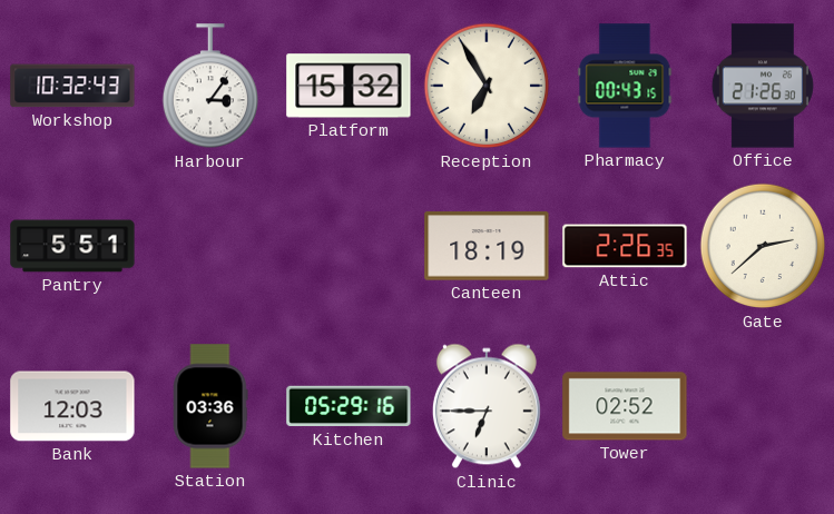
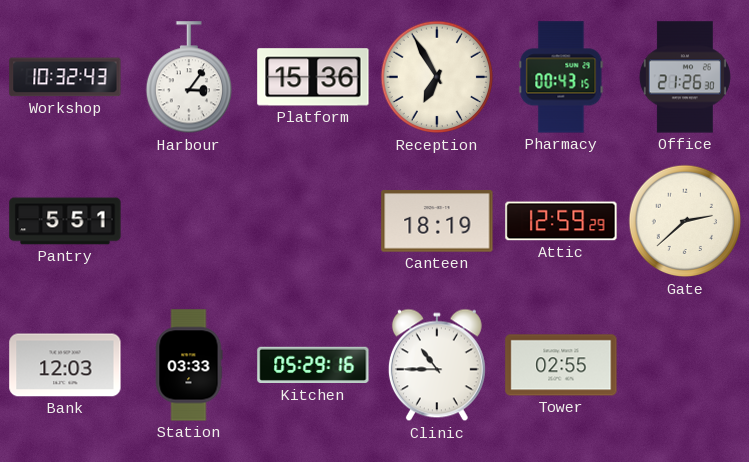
Platform: 15:32 -> 15:36
Attic: 2:26 -> 12:59
Station: 03:36 -> 03:33
Clinic: 6:45 -> 10:45
Tower: 02:52 -> 02:55
